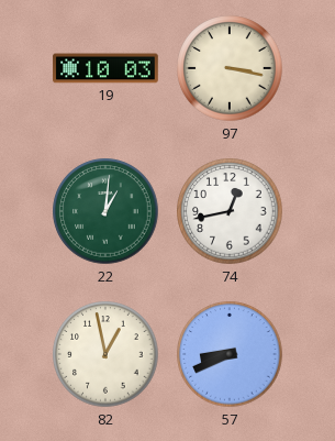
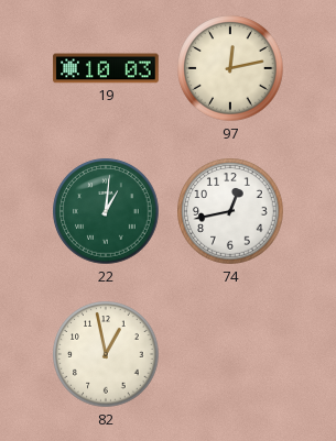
97: 3:17 -> 12:13
57: 8:41 -> none
